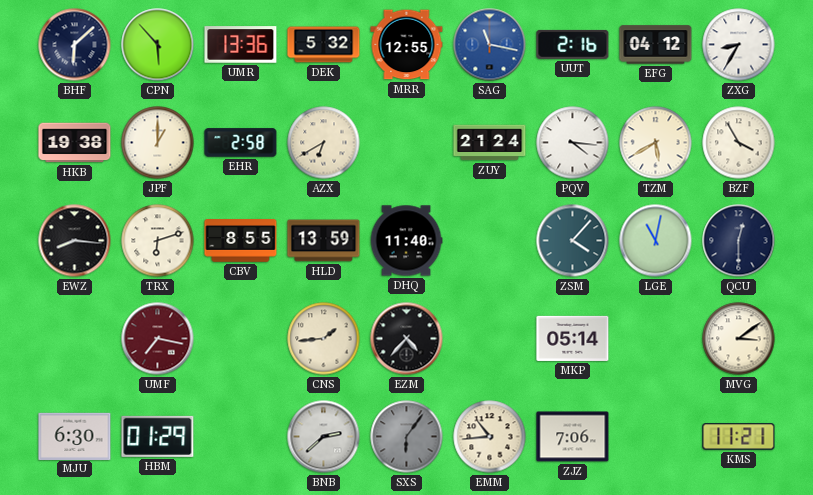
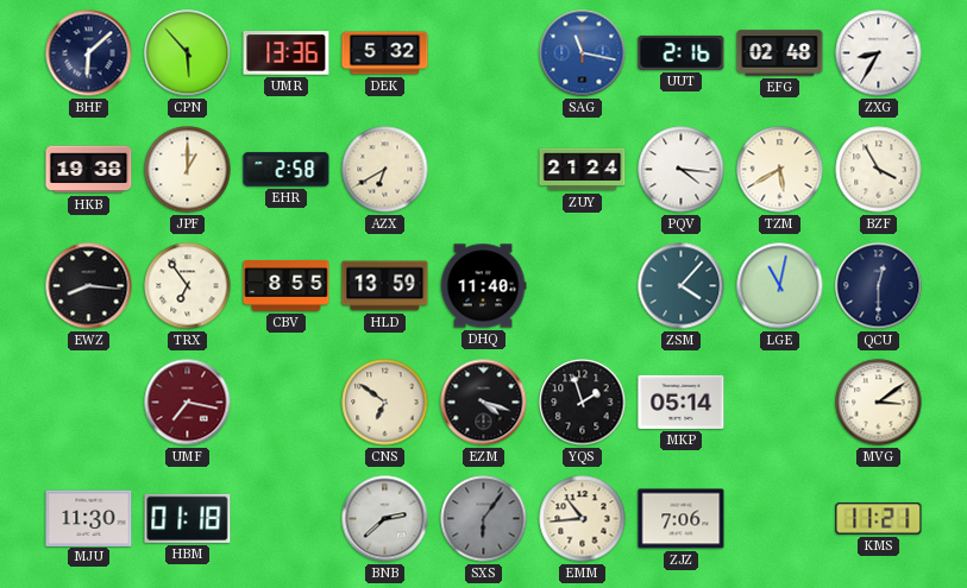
MRR: 12:55 -> none
EFG: 04:12 -> 02:48
TRX: 6:12 -> 6:54
CNS: 1:44 -> 6:51
EZM: 4:37 -> 4:18
YQS: none -> 1:57
MJU: 6:30 -> 11:30
HBM: 01:29 -> 01:18
